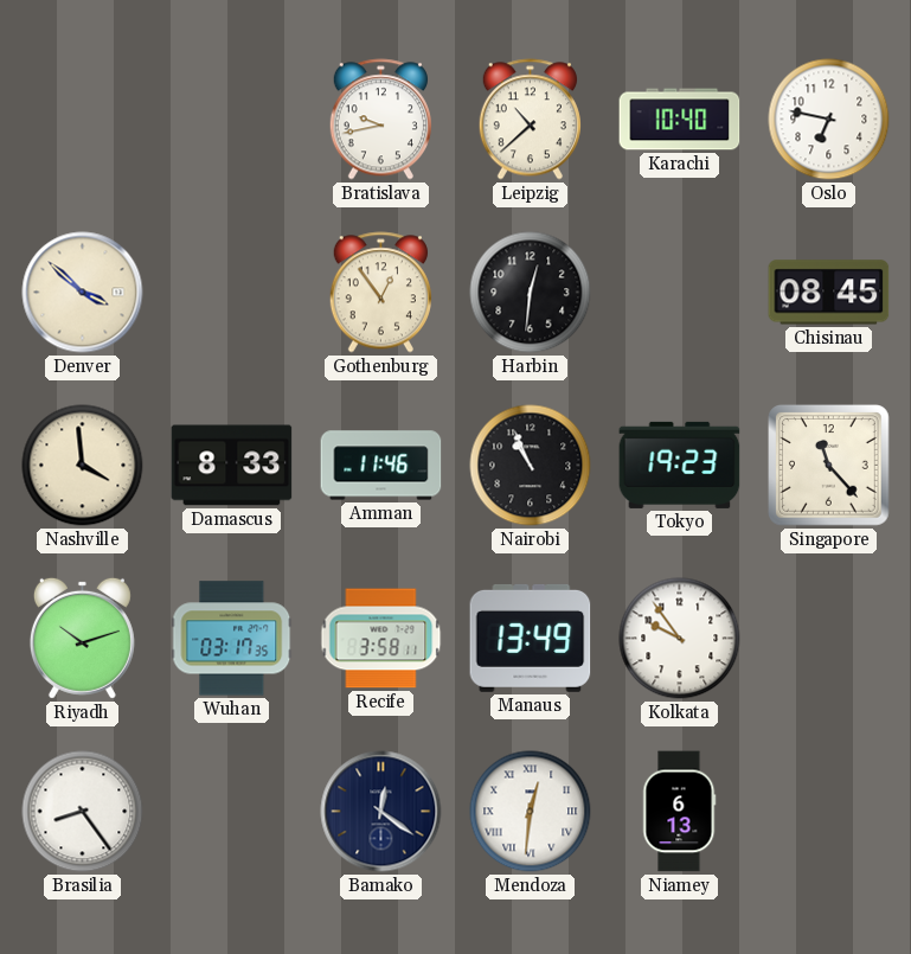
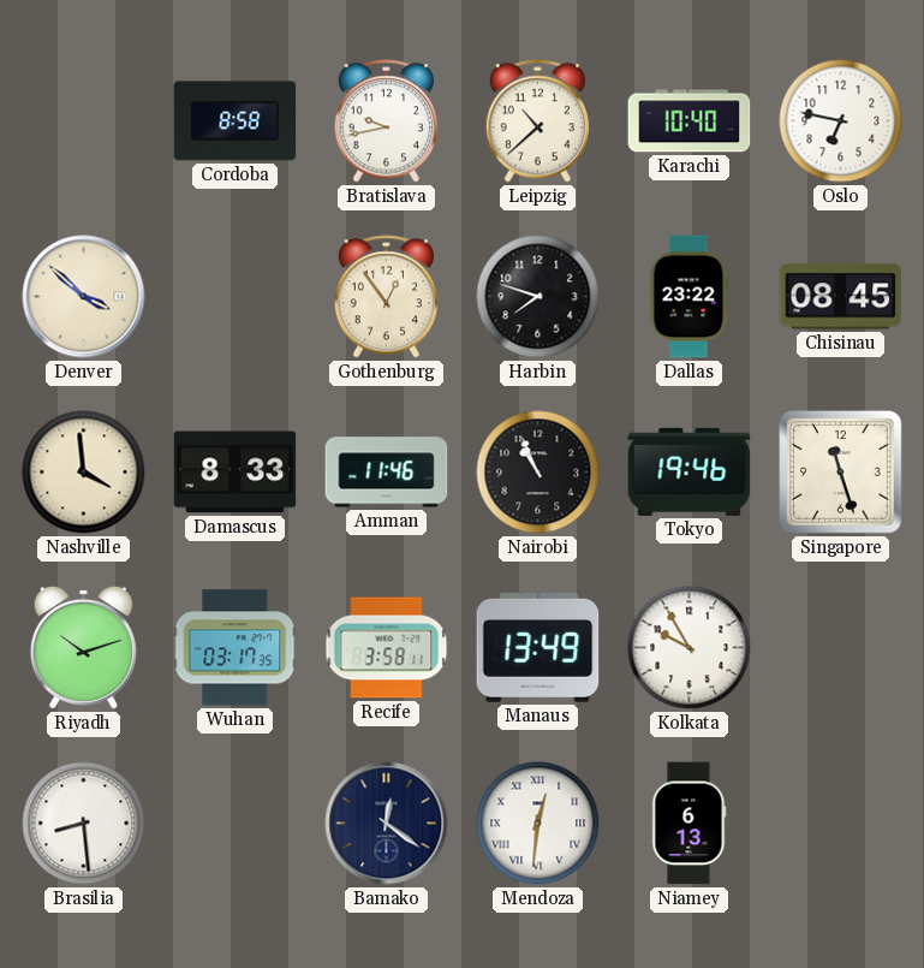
Cordoba: none -> 8:58
Harbin: 12:31 -> 7:48
Dallas: none -> 23:22
Tokyo: 19:23 -> 19:46
Singapore: 11:23 -> 11:27
Kolkata: 9:54 -> 9:55
Brasilia: 8:24 -> 8:29
